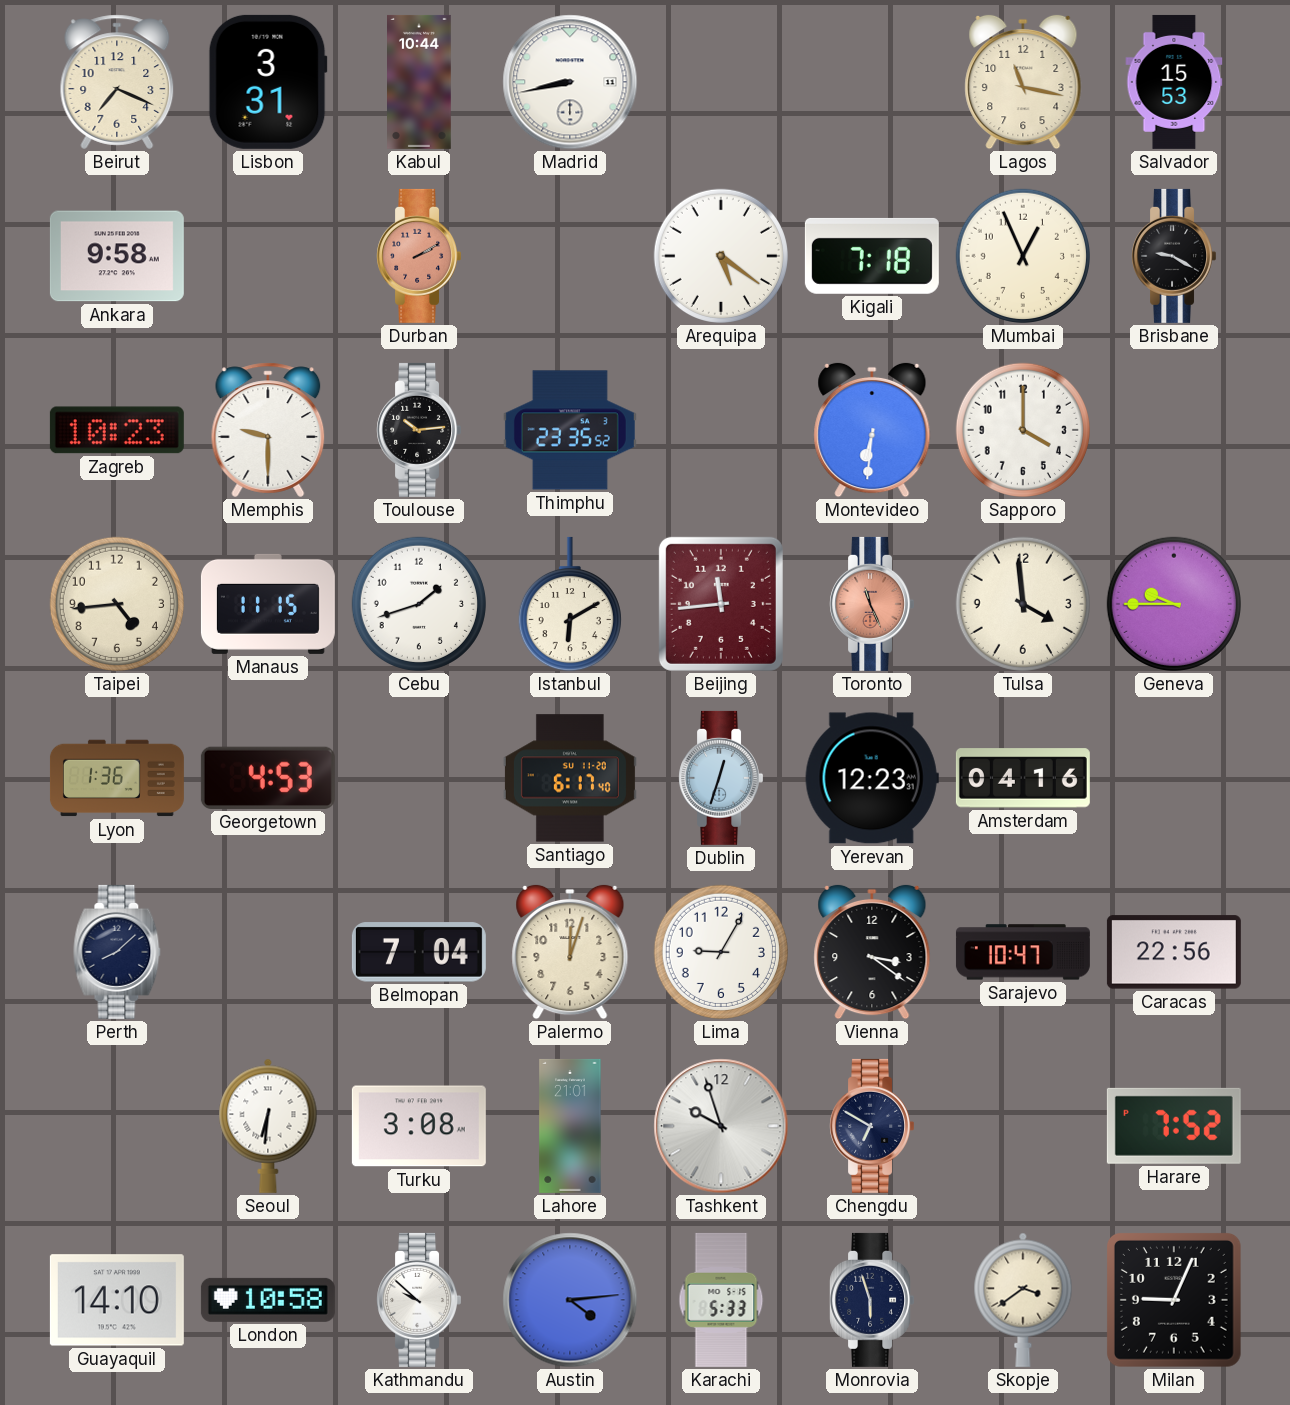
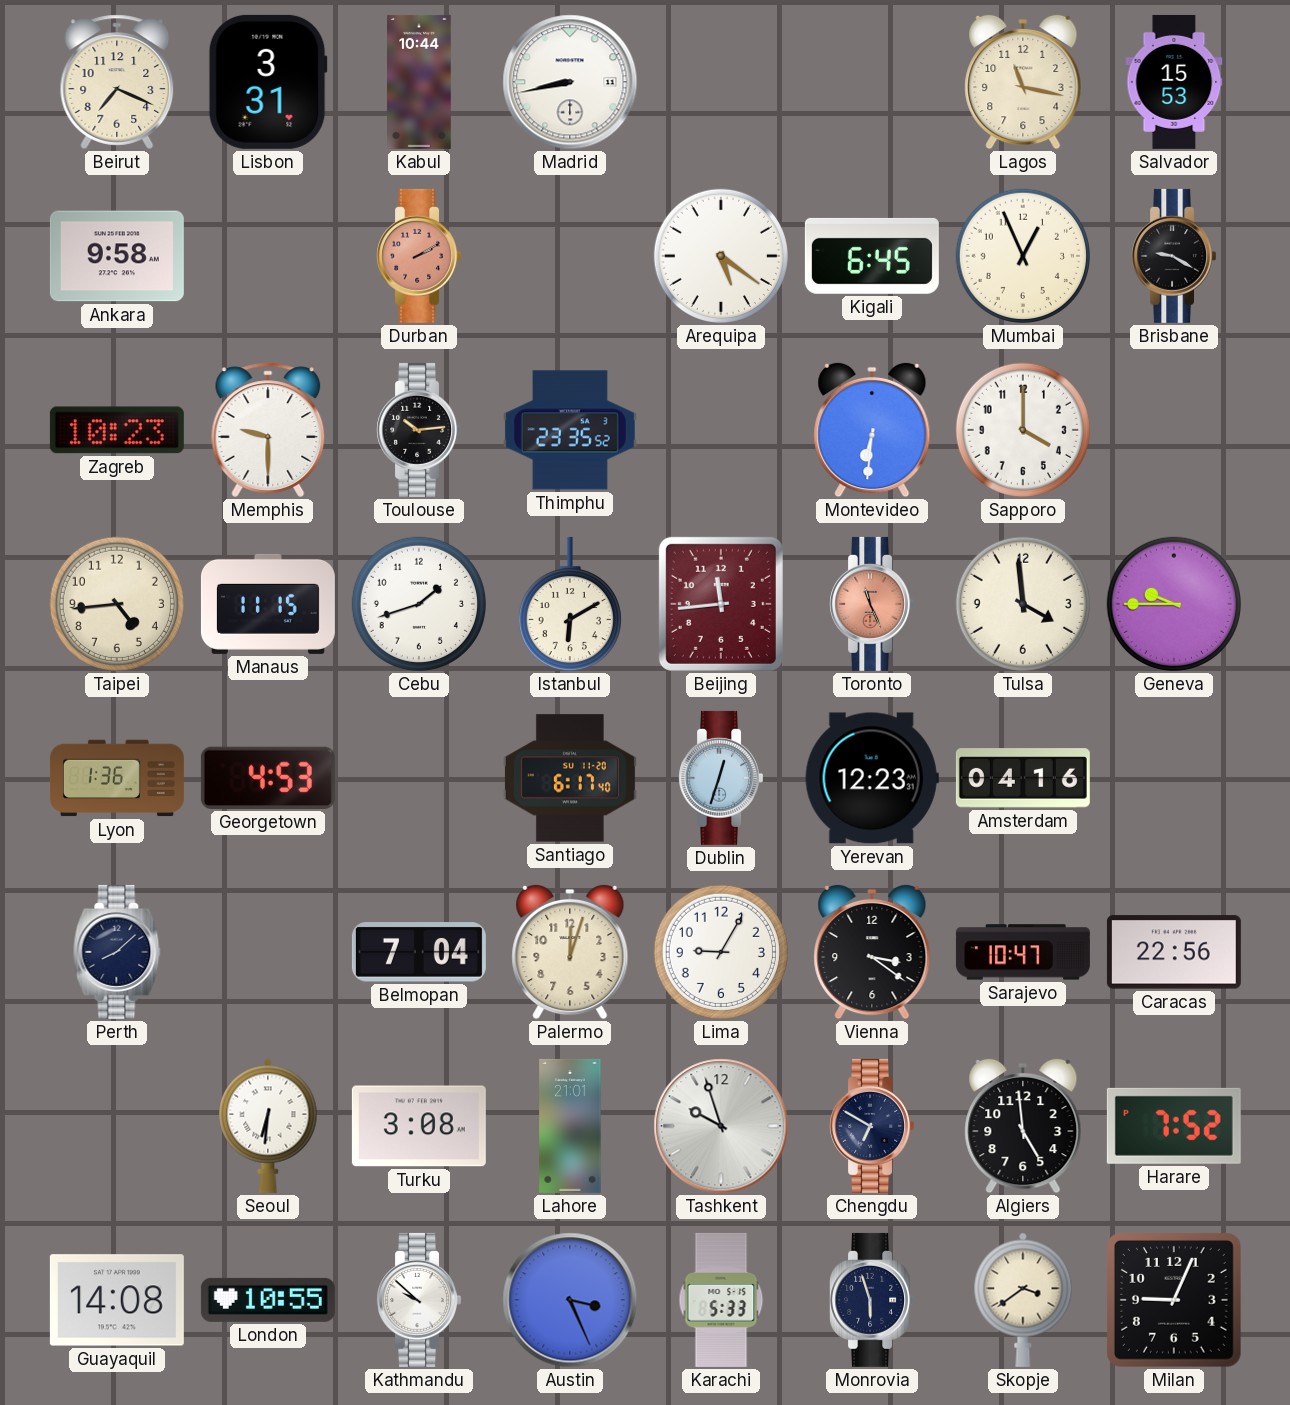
Kigali: 7:18 -> 6:45
Algiers: none -> 4:59
Guayaquil: 14:10 -> 14:08
London: 10:58 -> 10:55
Austin: 4:14 -> 3:26
